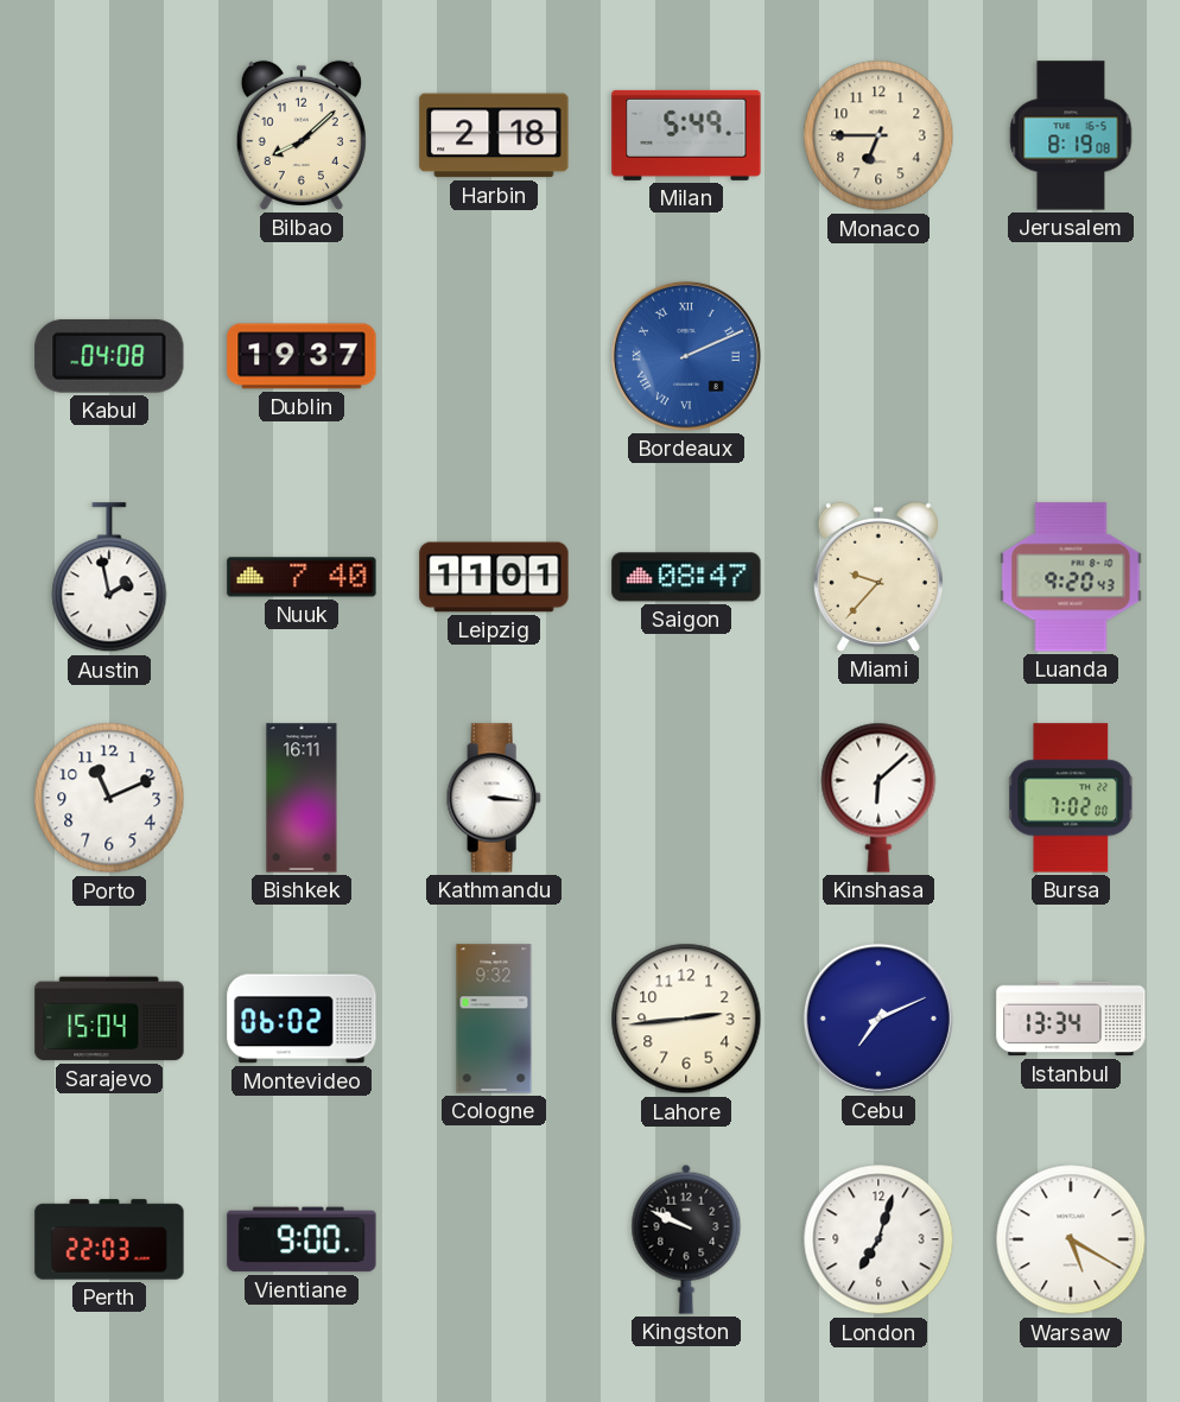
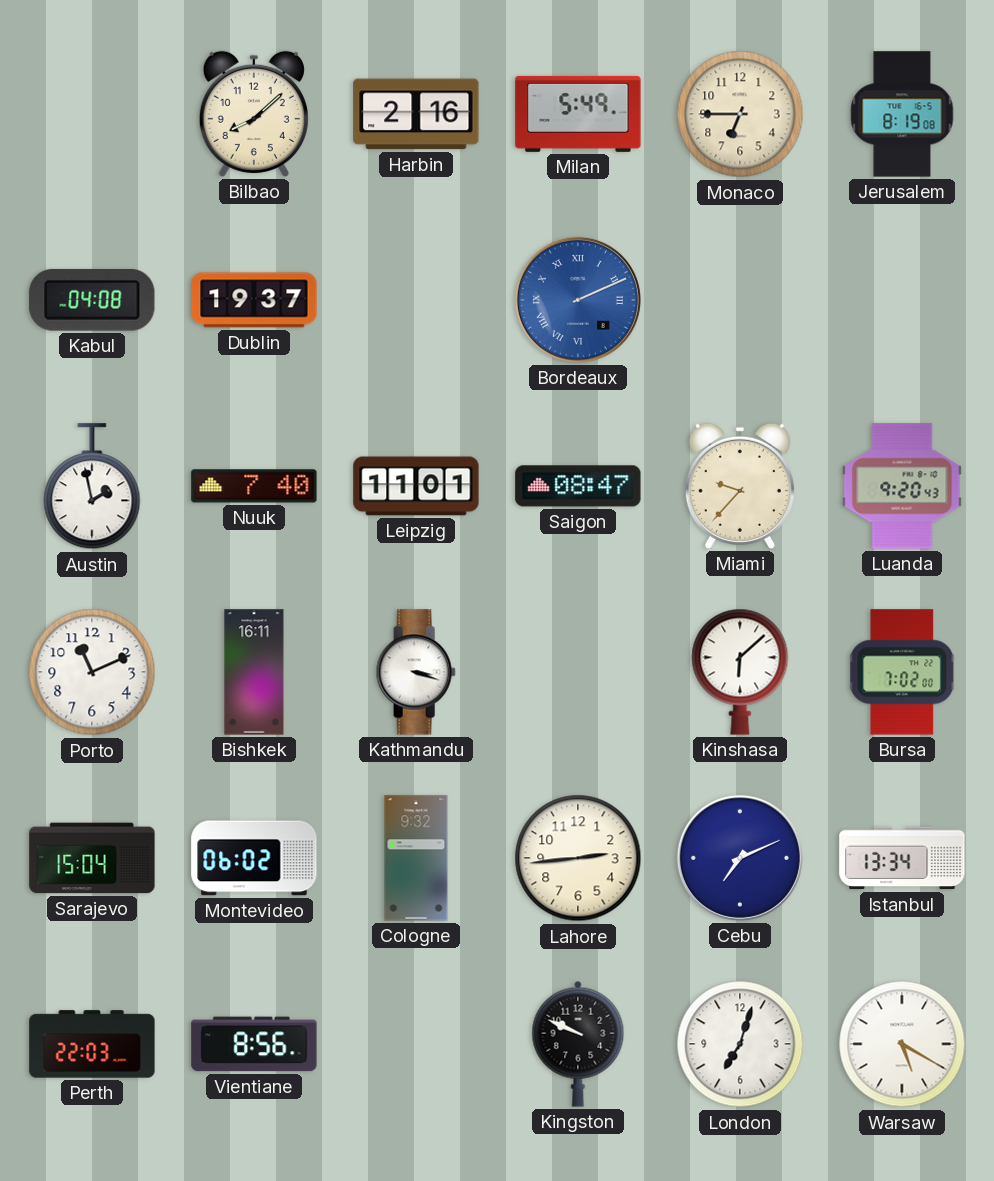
Harbin: 2:18 -> 2:16
Kathmandu: 3:16 -> 3:18
Vientiane: 9:00 -> 8:56
